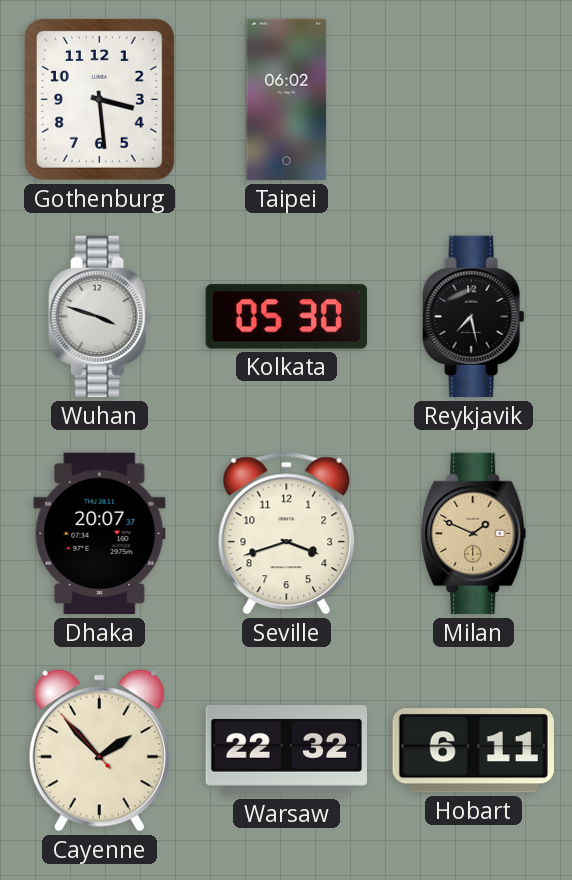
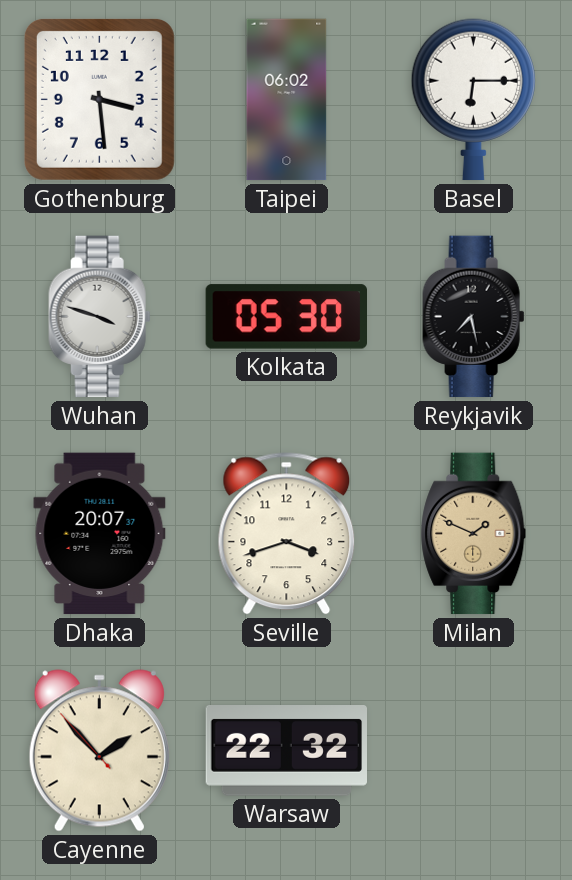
Basel: none -> 6:15
Hobart: 6:11 -> none
